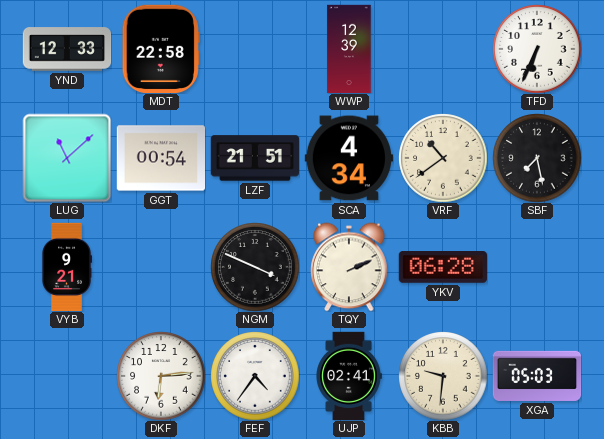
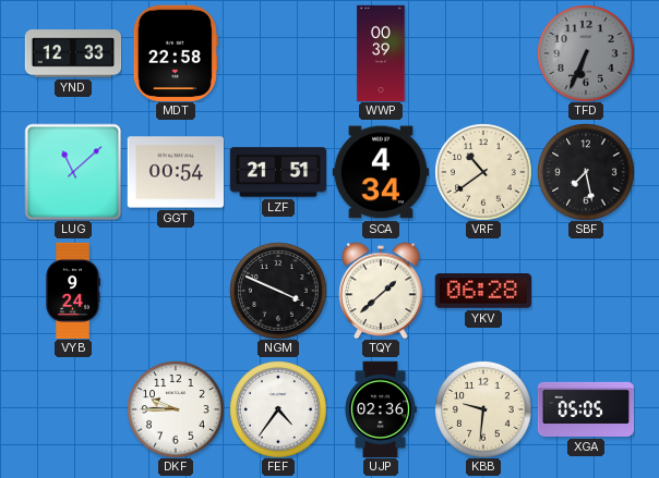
WWP: 12:39 -> 00:39
TFD dial: white -> grey
VYB: 9:21 -> 9:24
TQY: 2:11 -> 1:38
DKF: 6:14 -> 9:45
UJP: 02:41 -> 02:36
XGA: 05:03 -> 05:05
